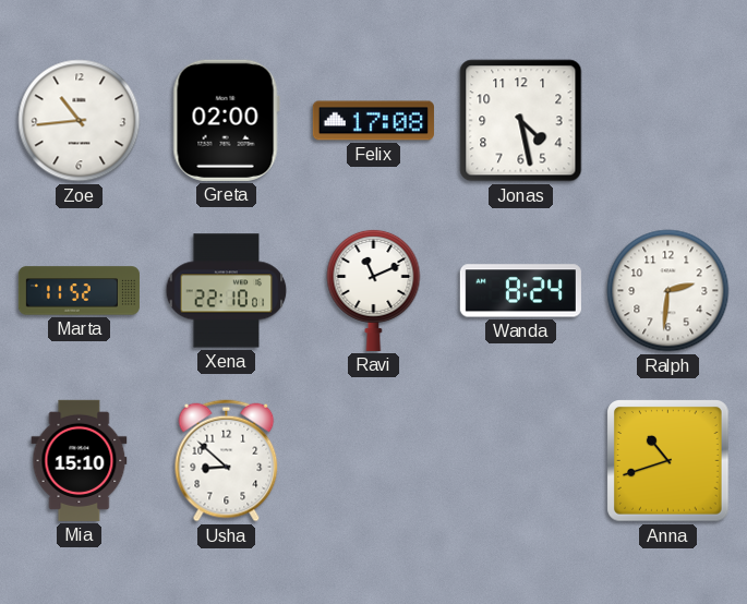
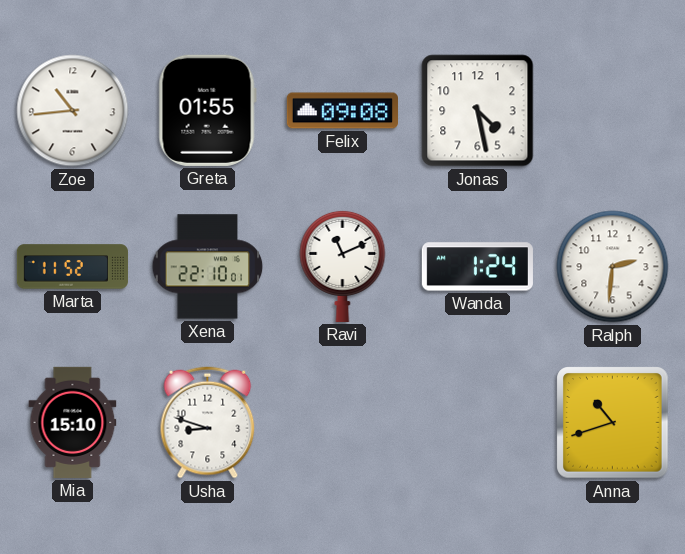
Greta: 02:00 -> 01:55
Felix: 17:08 -> 09:08
Wanda: 8:24 -> 1:24
Usha: 8:52 -> 8:48
